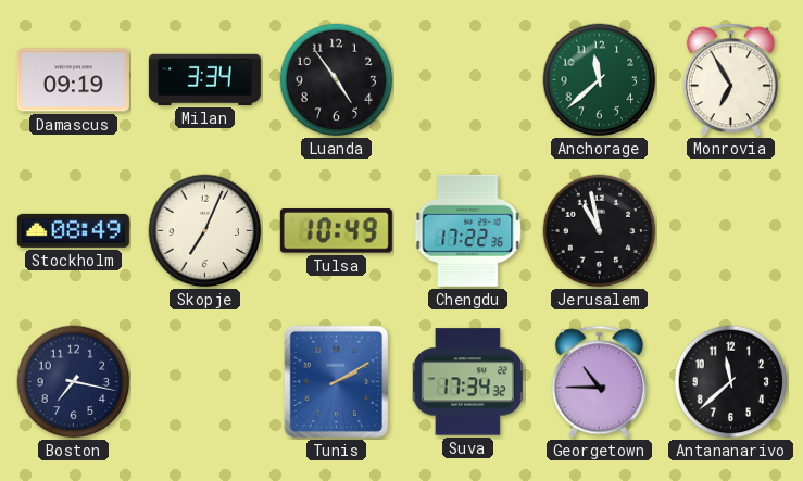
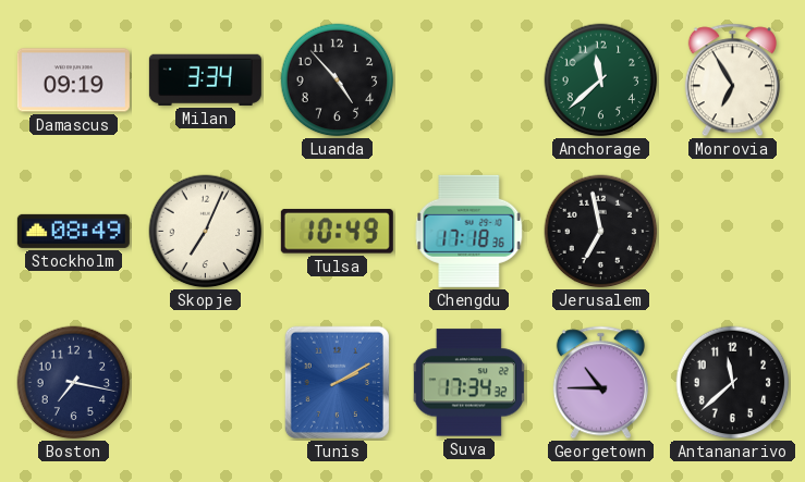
Luanda: 4:54 -> 4:53
Chengdu: 17:22 -> 17:18
Jerusalem: 10:58 -> 6:58
